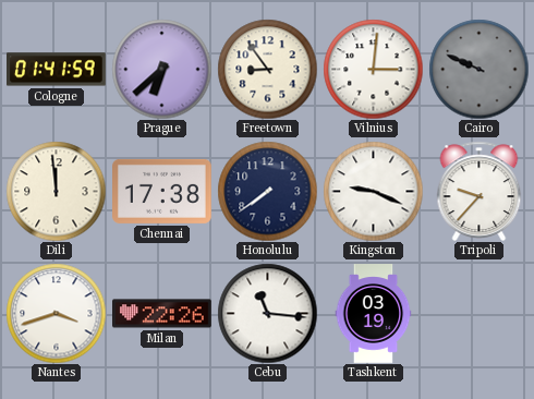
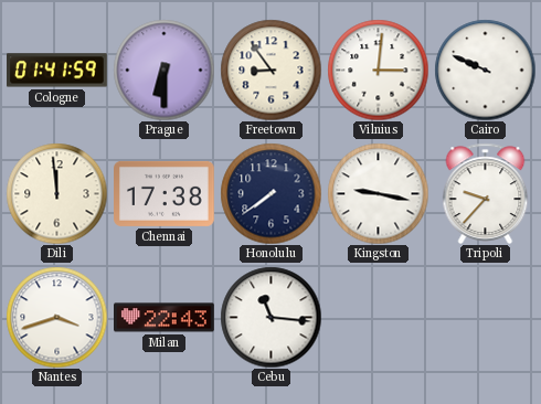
Prague: 6:38 -> 6:30
Cairo dial: grey -> white
Kingston: 9:19 -> 9:17
Milan: 22:26 -> 22:43
Tashkent: 03:19 -> none
